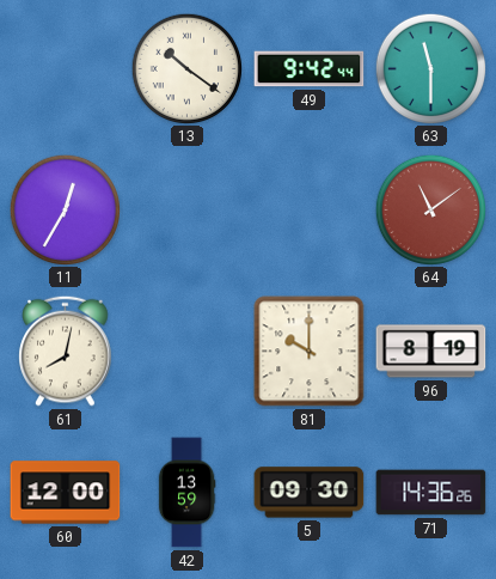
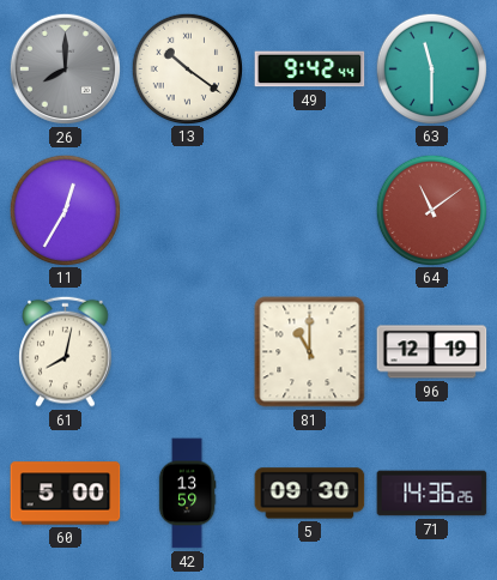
26: none -> 8:00
81: 10:00 -> 11:00
96: 8:19 -> 12:19
60: 12:00 -> 5:00
